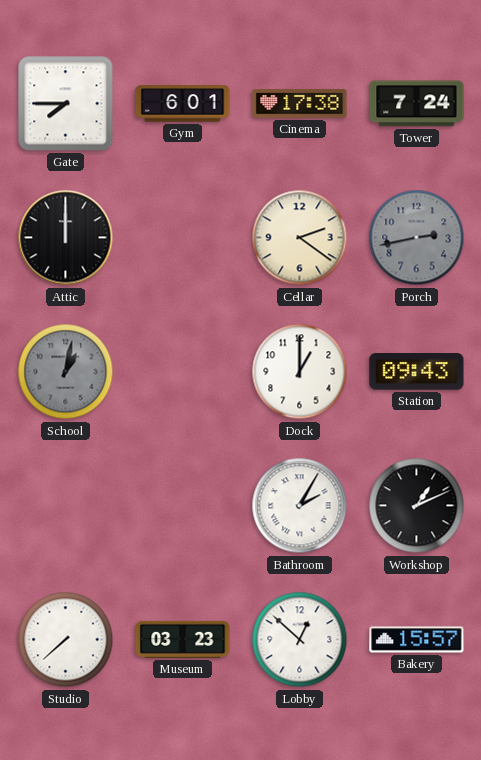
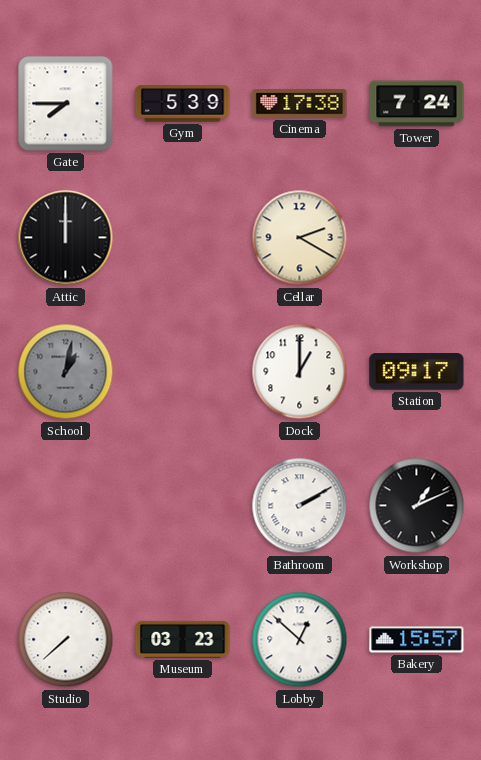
Gym: 6:01 -> 5:39
Cellar: 2:21 -> 2:20
Porch: 2:43 -> none
Station: 09:43 -> 09:17
Bathroom: 2:05 -> 2:10
